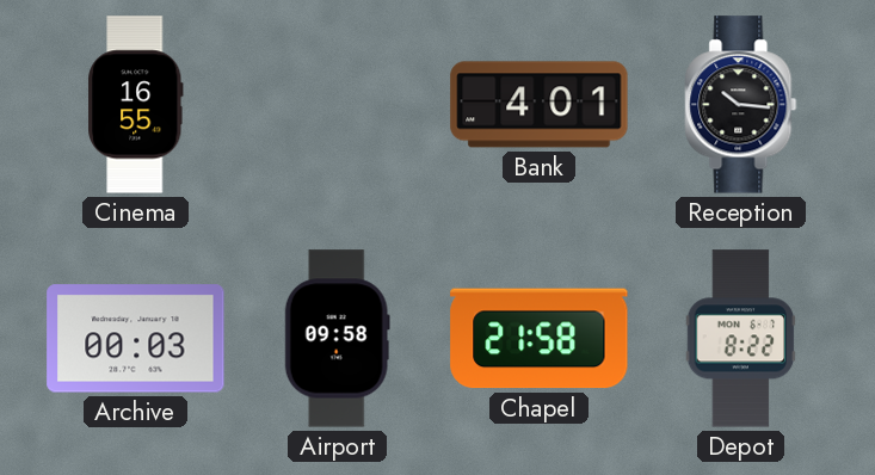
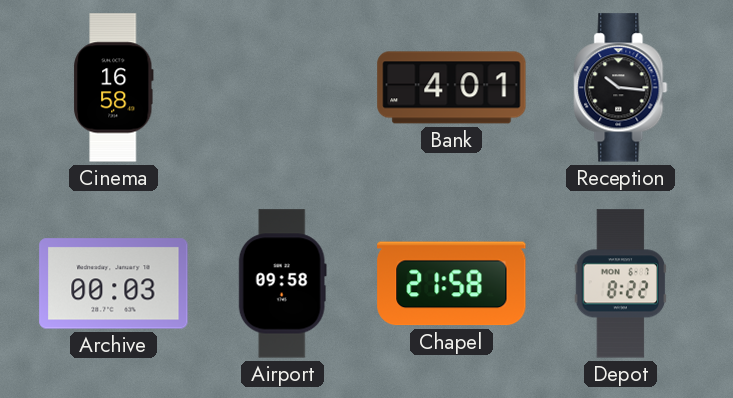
Cinema: 16:55 -> 16:58
